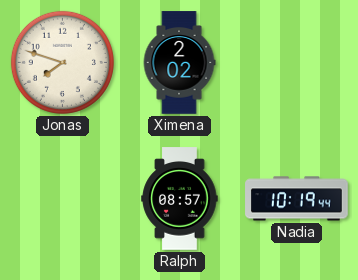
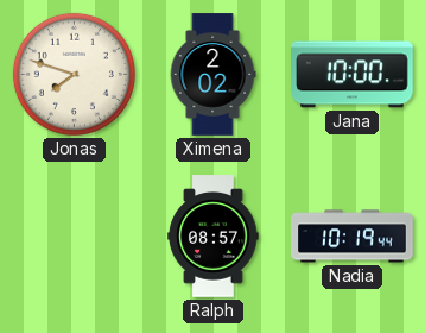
Jana: none -> 10:00
